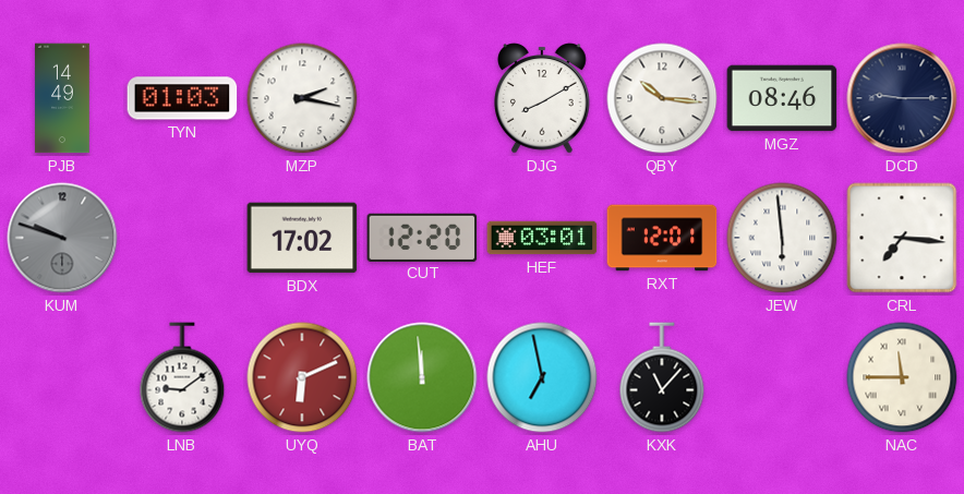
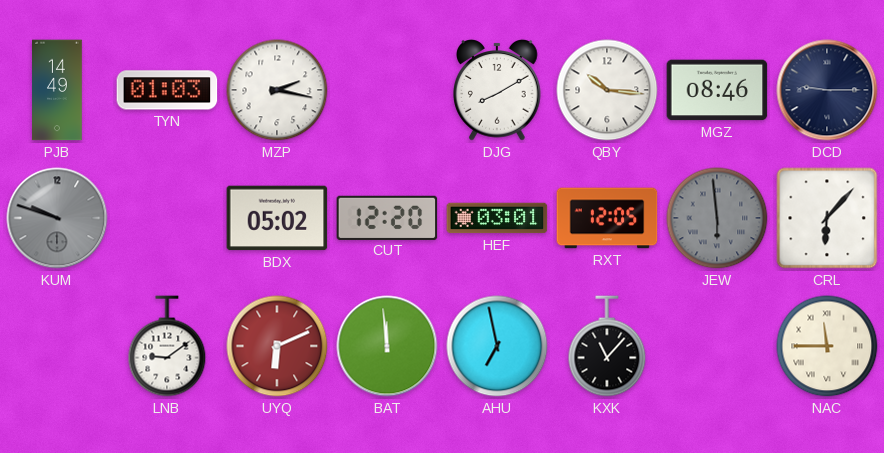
BDX: 17:02 -> 05:02
RXT: 12:01 -> 12:05
JEW dial: white -> grey
CRL: 7:16 -> 6:07
